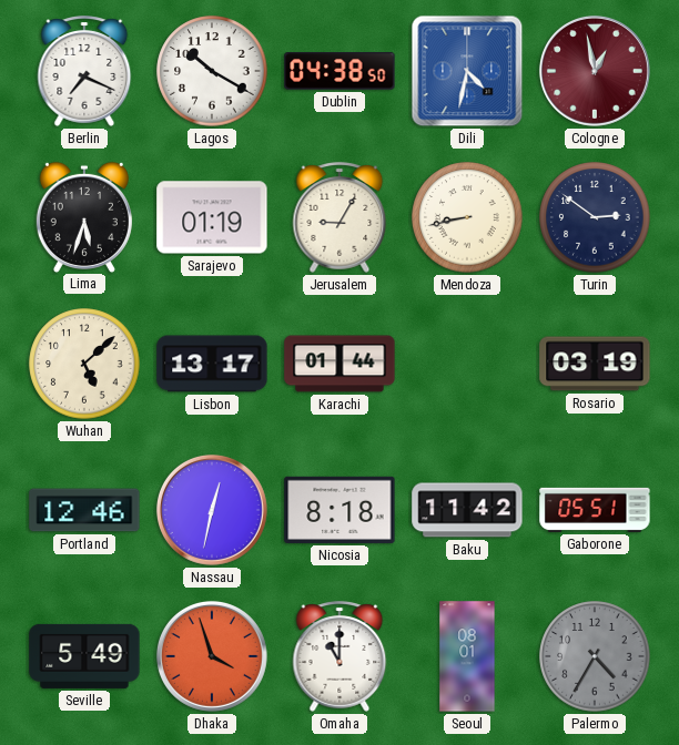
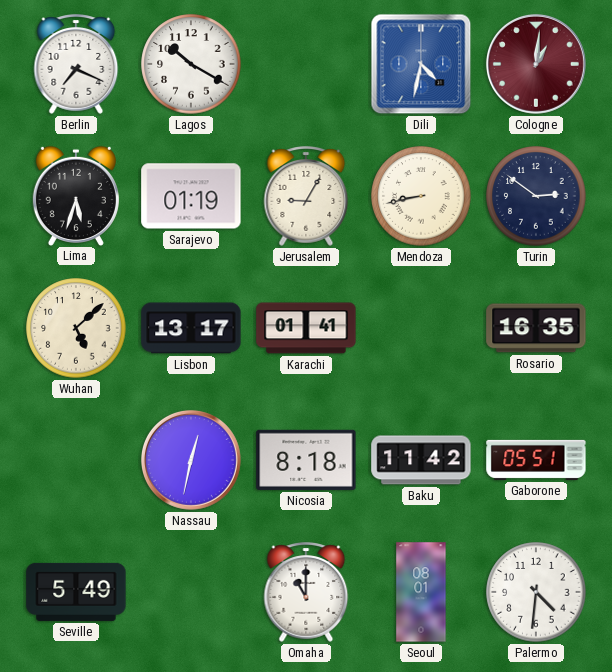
Dublin: 04:38 -> none
Cologne: 12:58 -> 1:01
Karachi: 01:44 -> 01:41
Rosario: 03:19 -> 16:35
Portland: 12:46 -> none
Dhaka: 3:57 -> none
Palermo: 4:35 -> 4:31
Palermo dial: grey -> white
